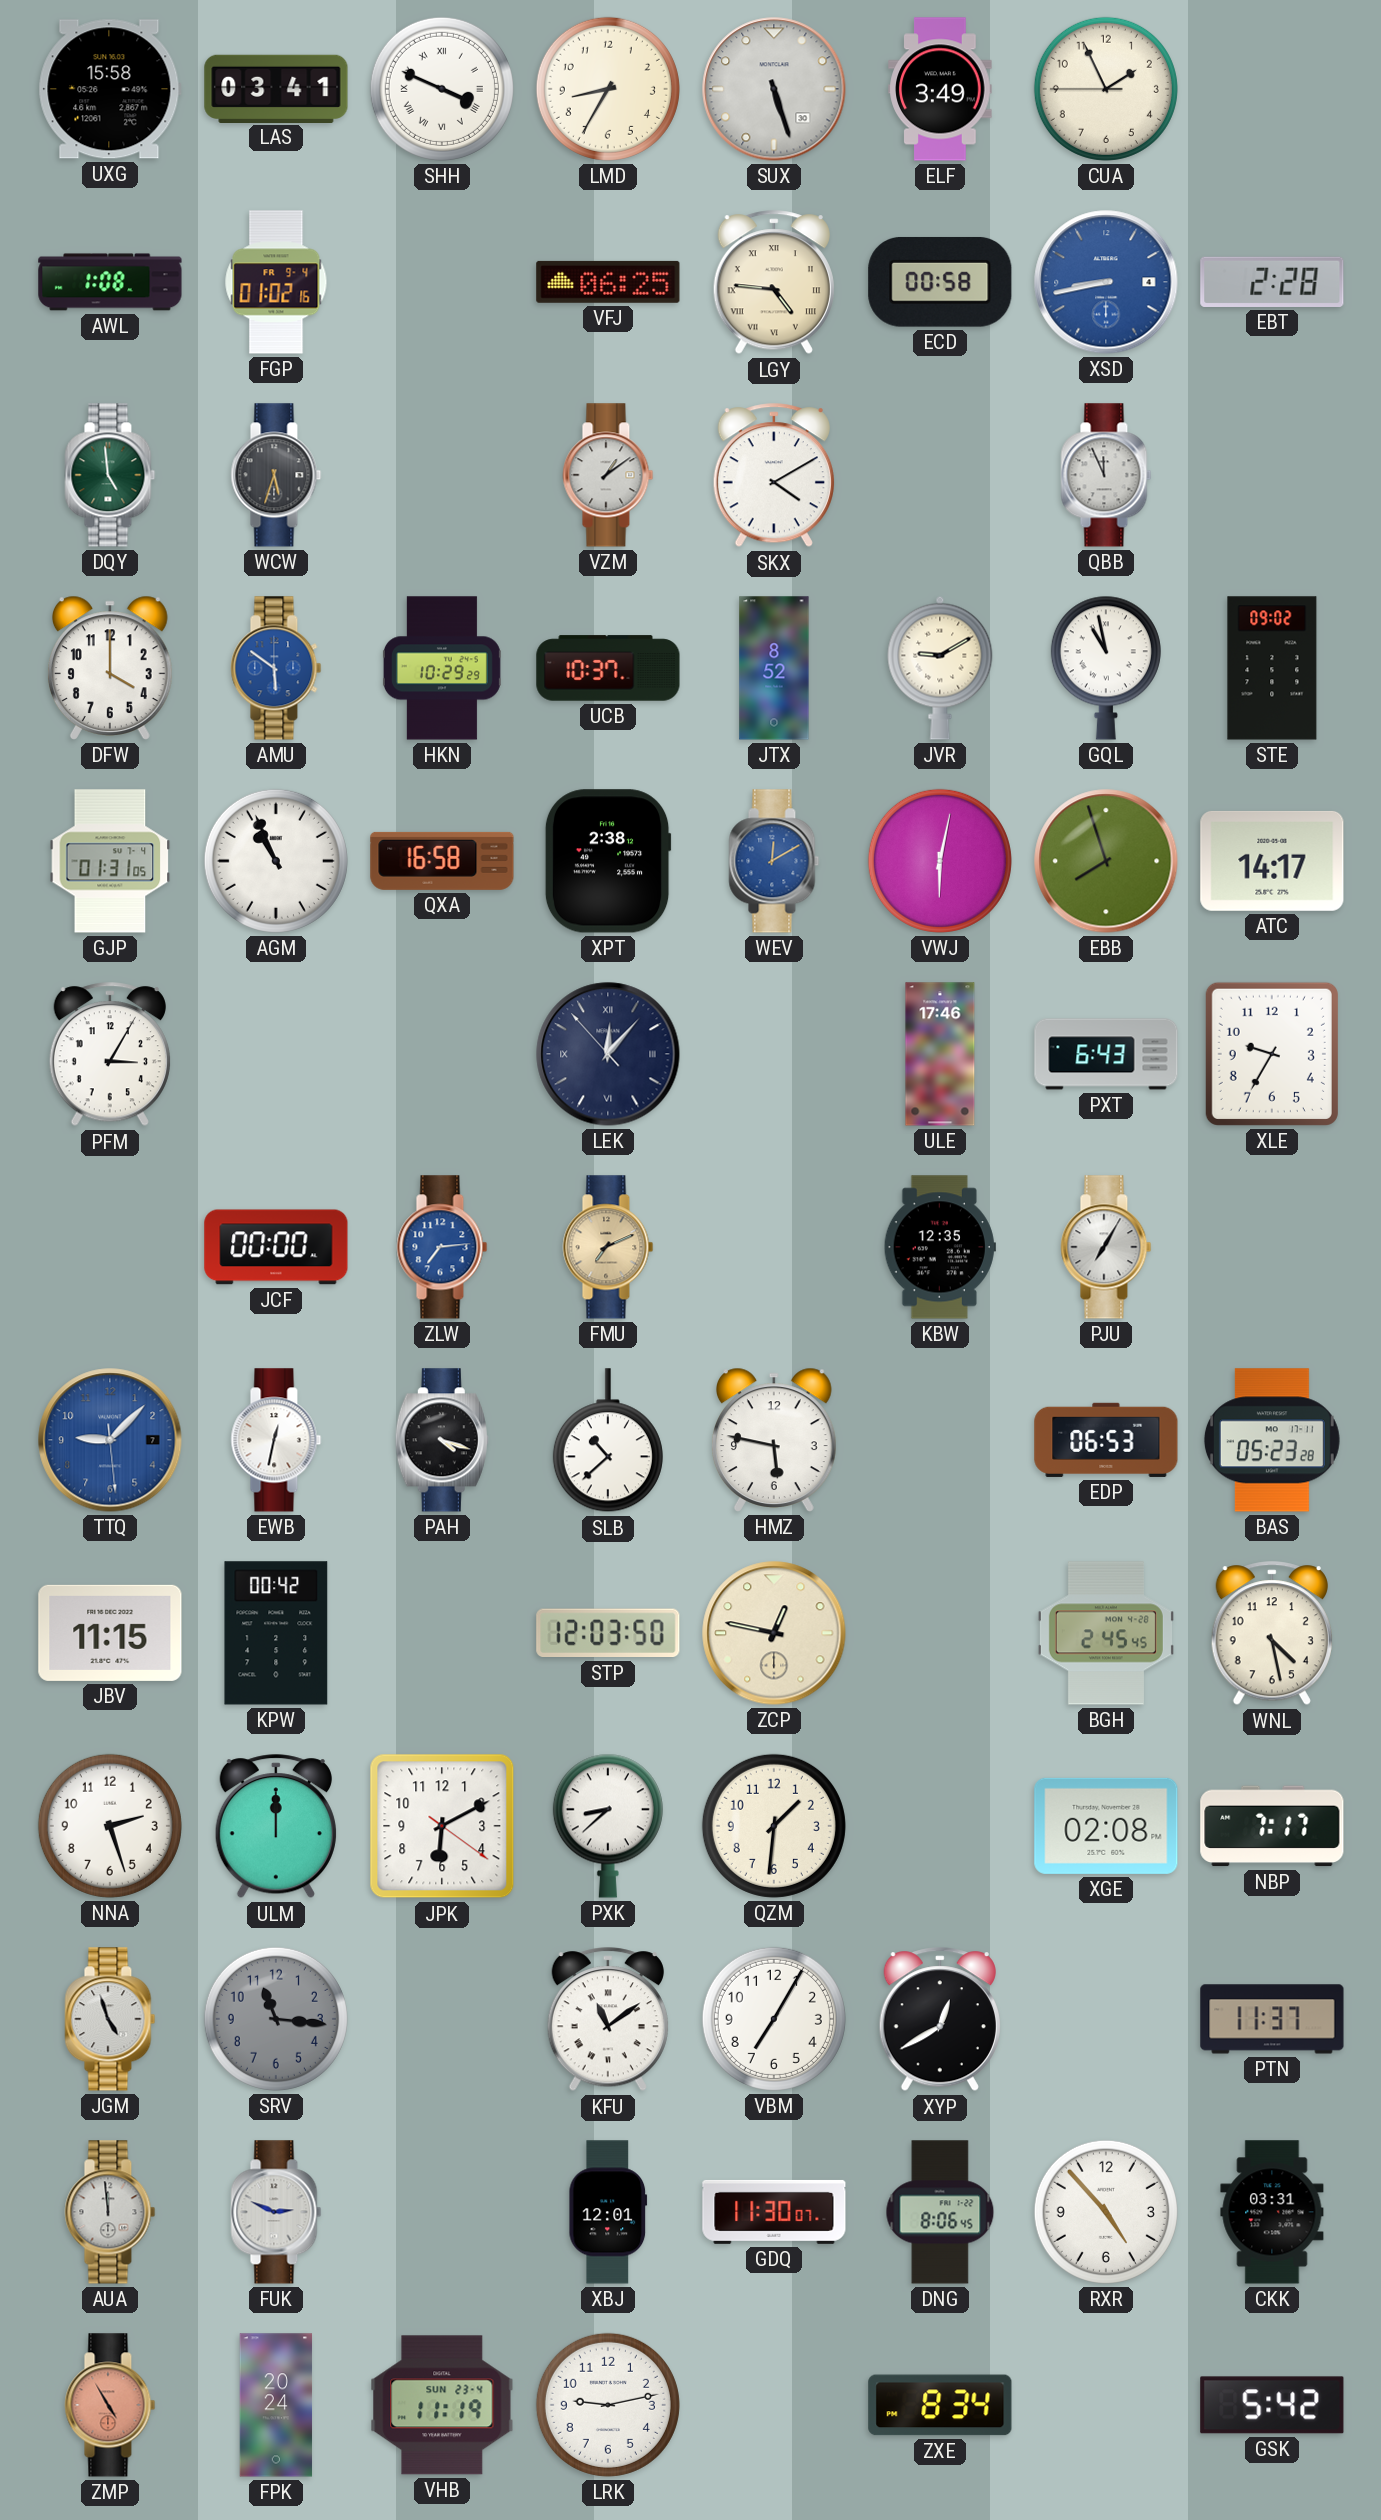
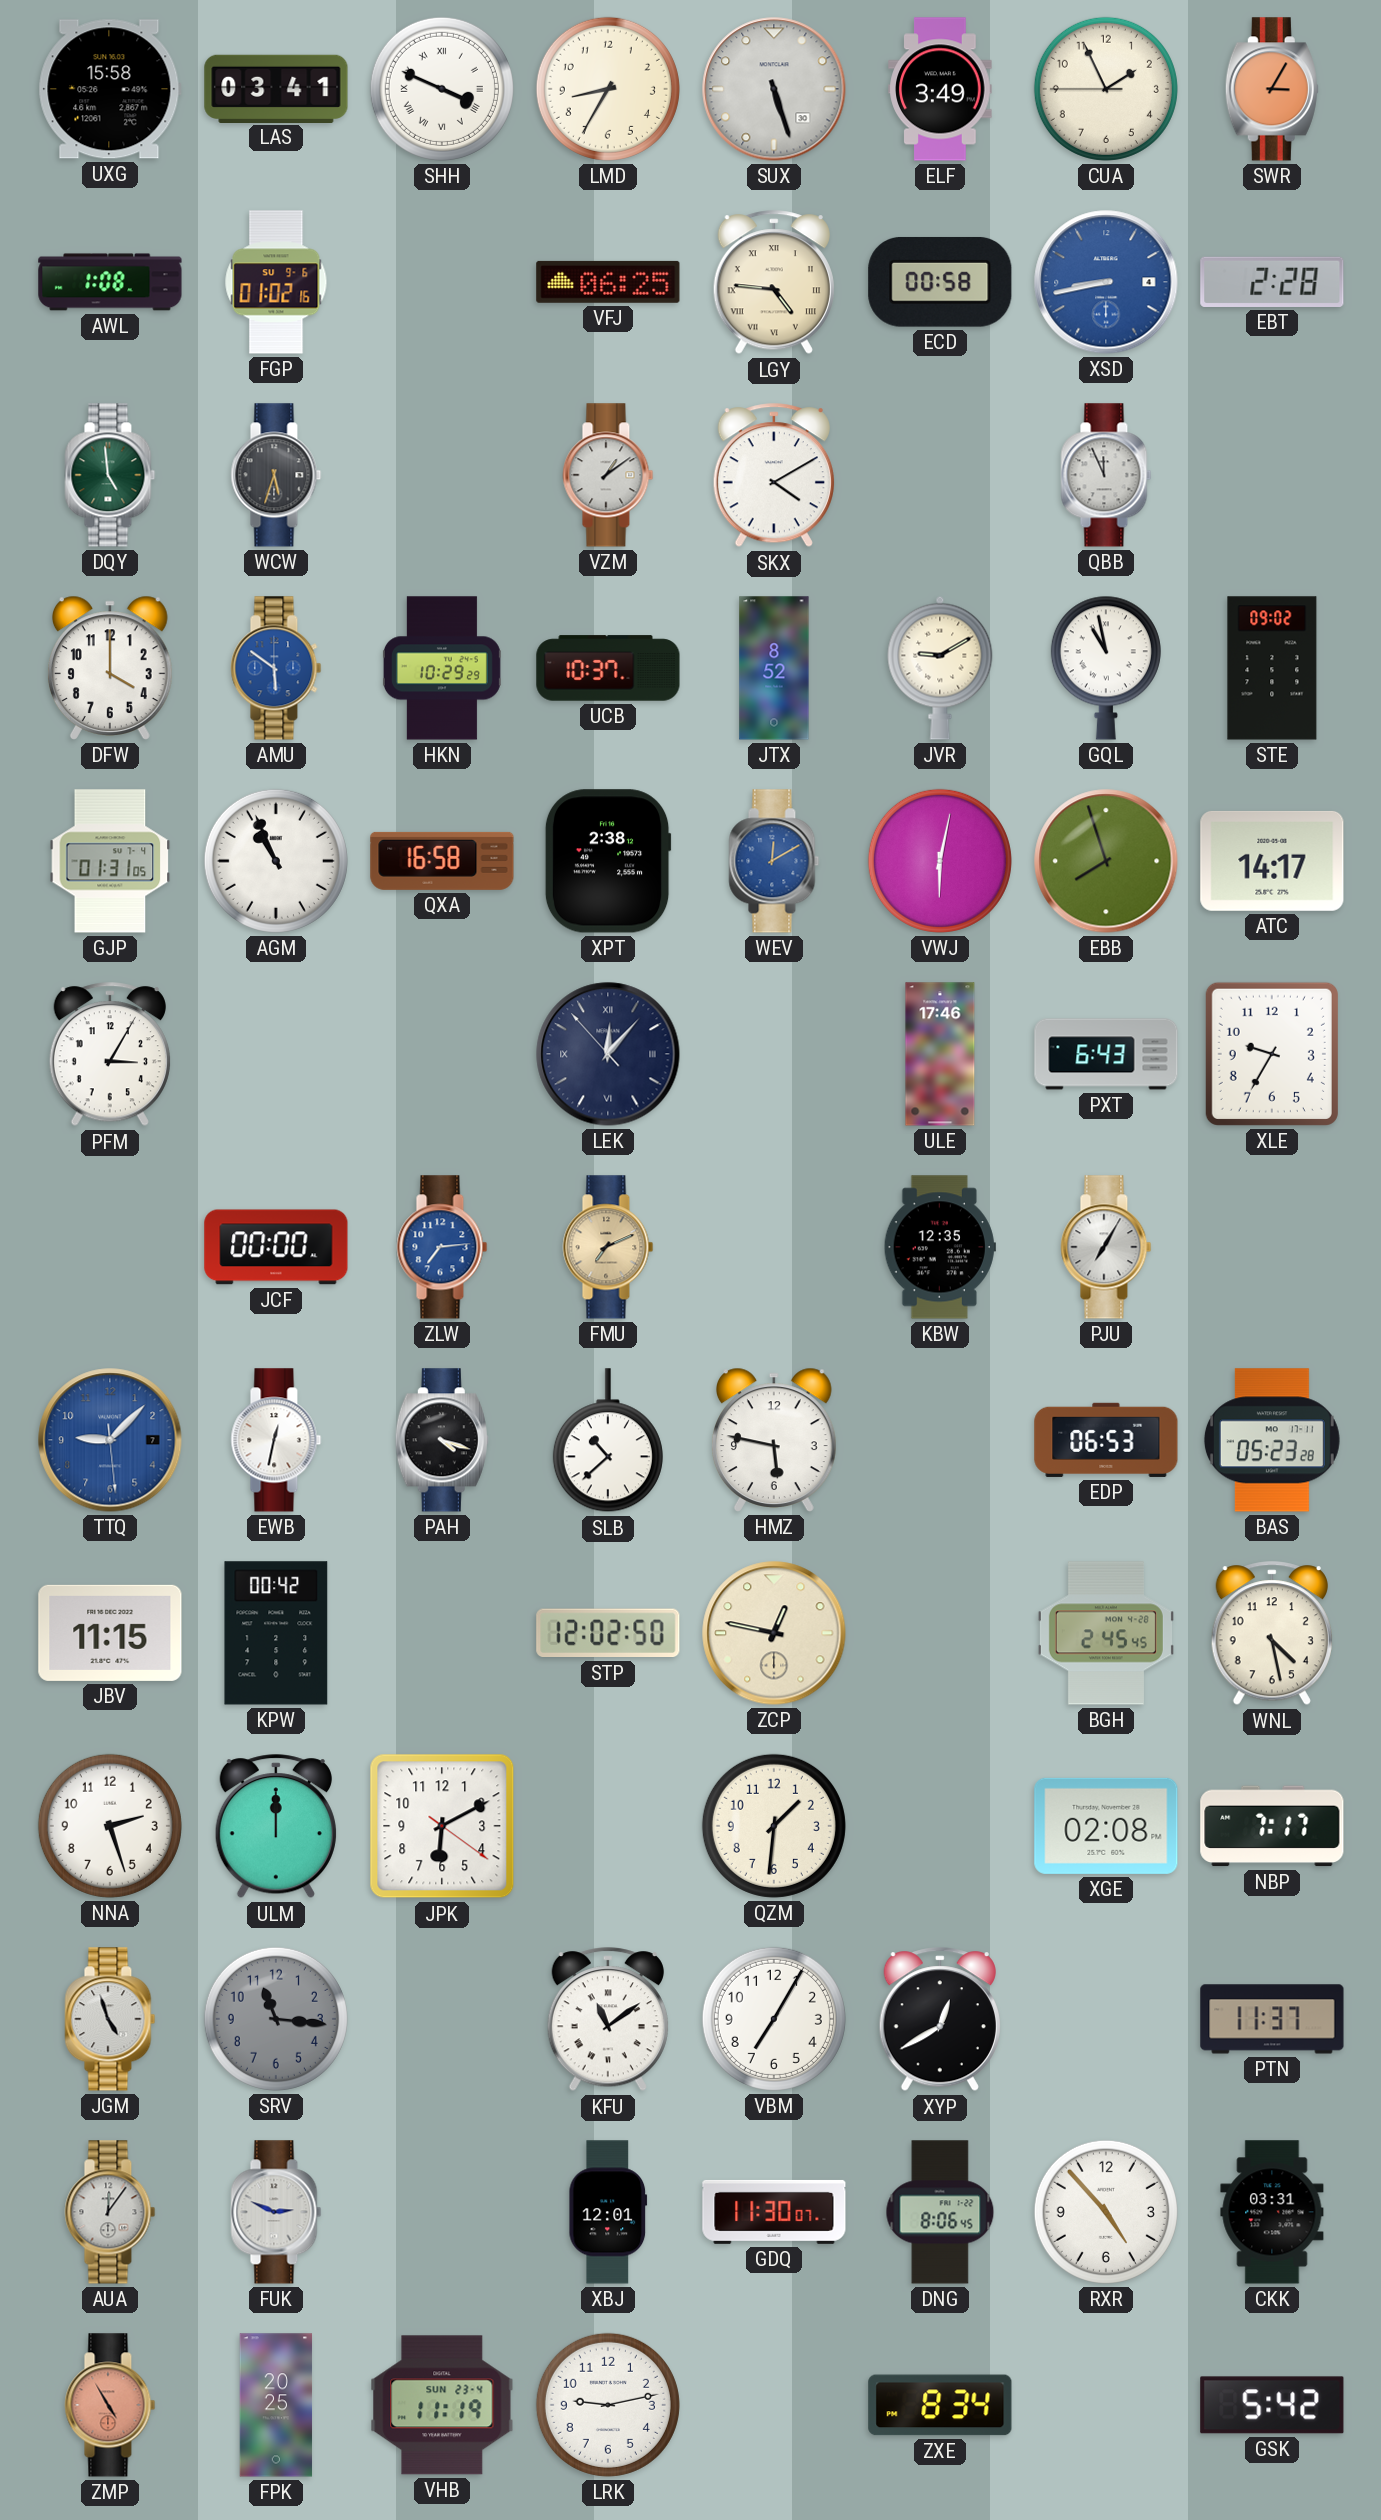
SWR: none -> 3:05
FGP date: FR 9-4 -> SU 9-6
STP: 12:03 -> 12:02
PXK: 8:38 -> none
AUA: 11:59 -> 12:06
FPK: 20:24 -> 20:25
